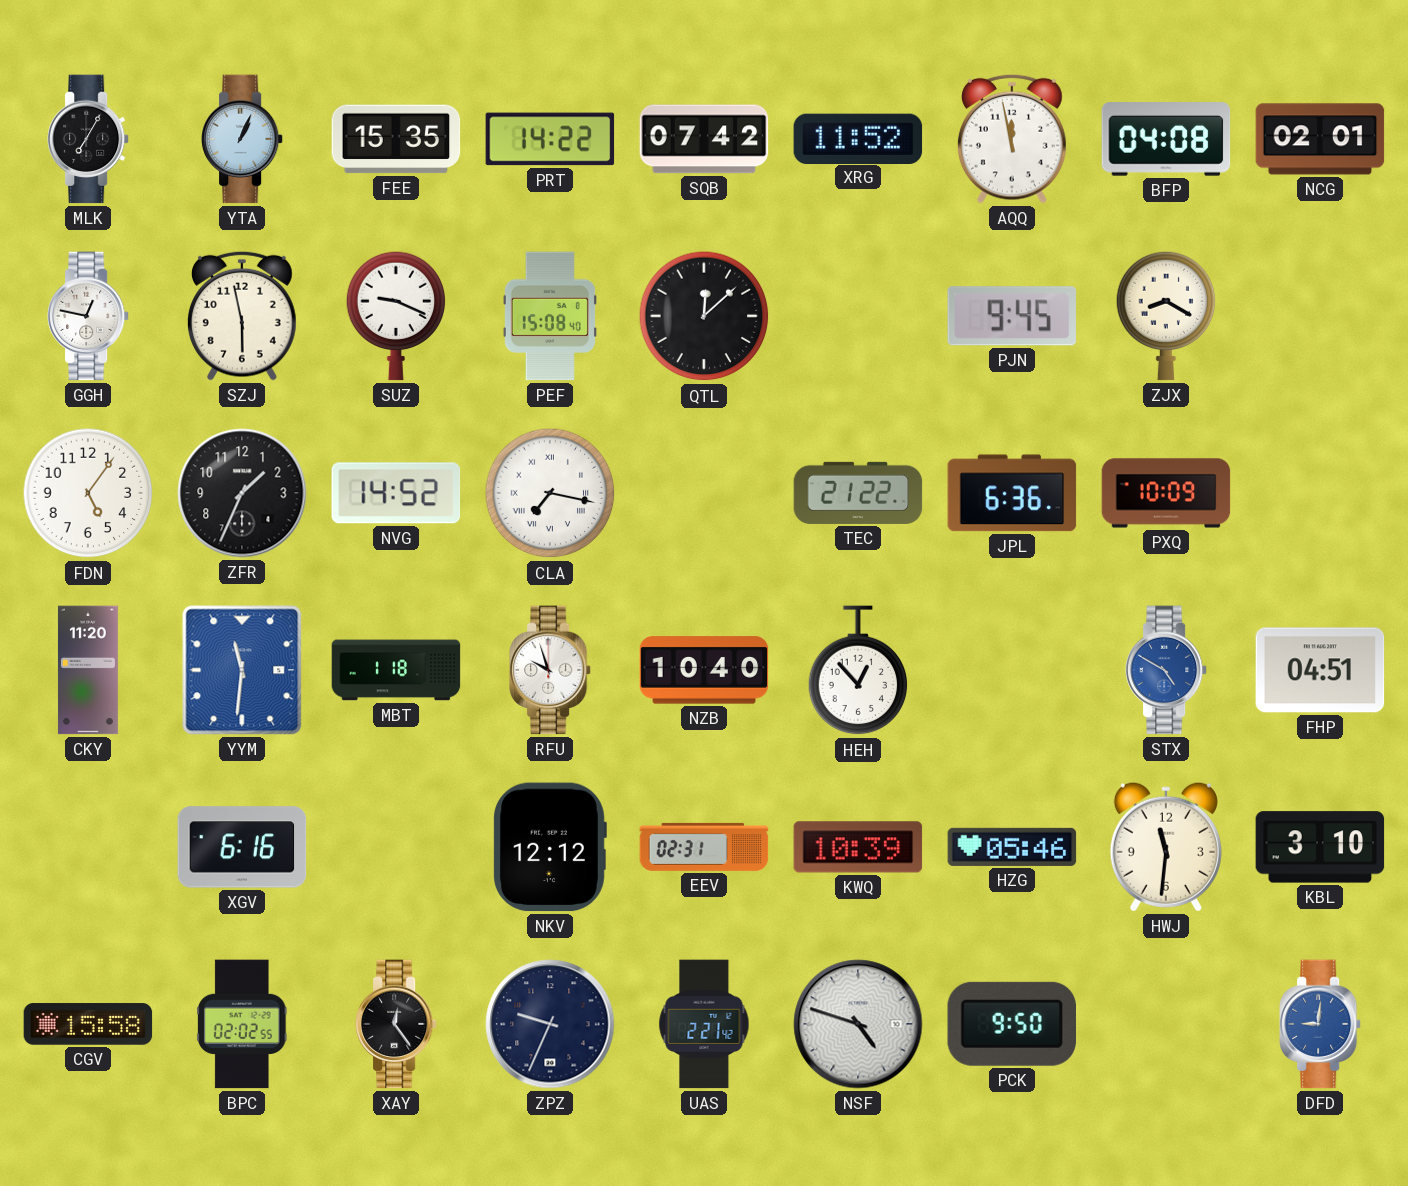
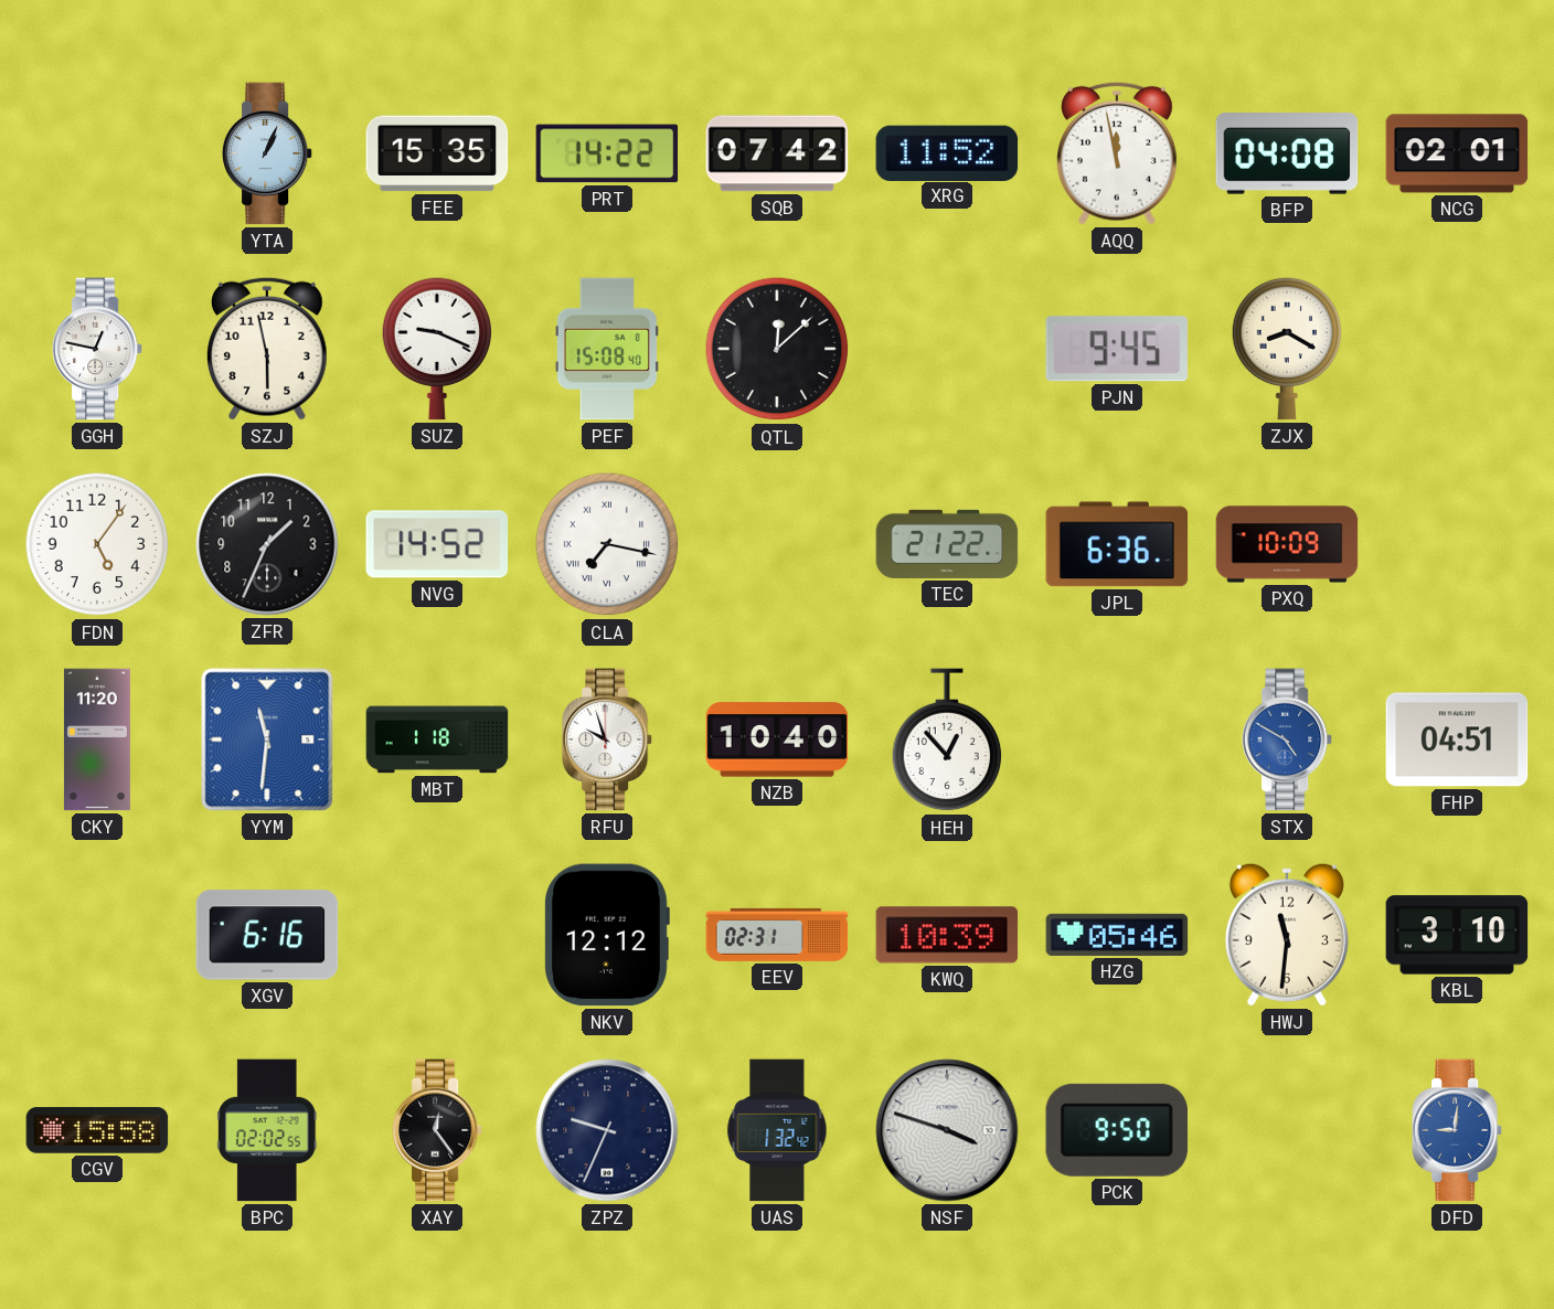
MLK: 7:05 -> none
UAS: 2:21 -> 1:32
NSF: 4:48 -> 3:48
